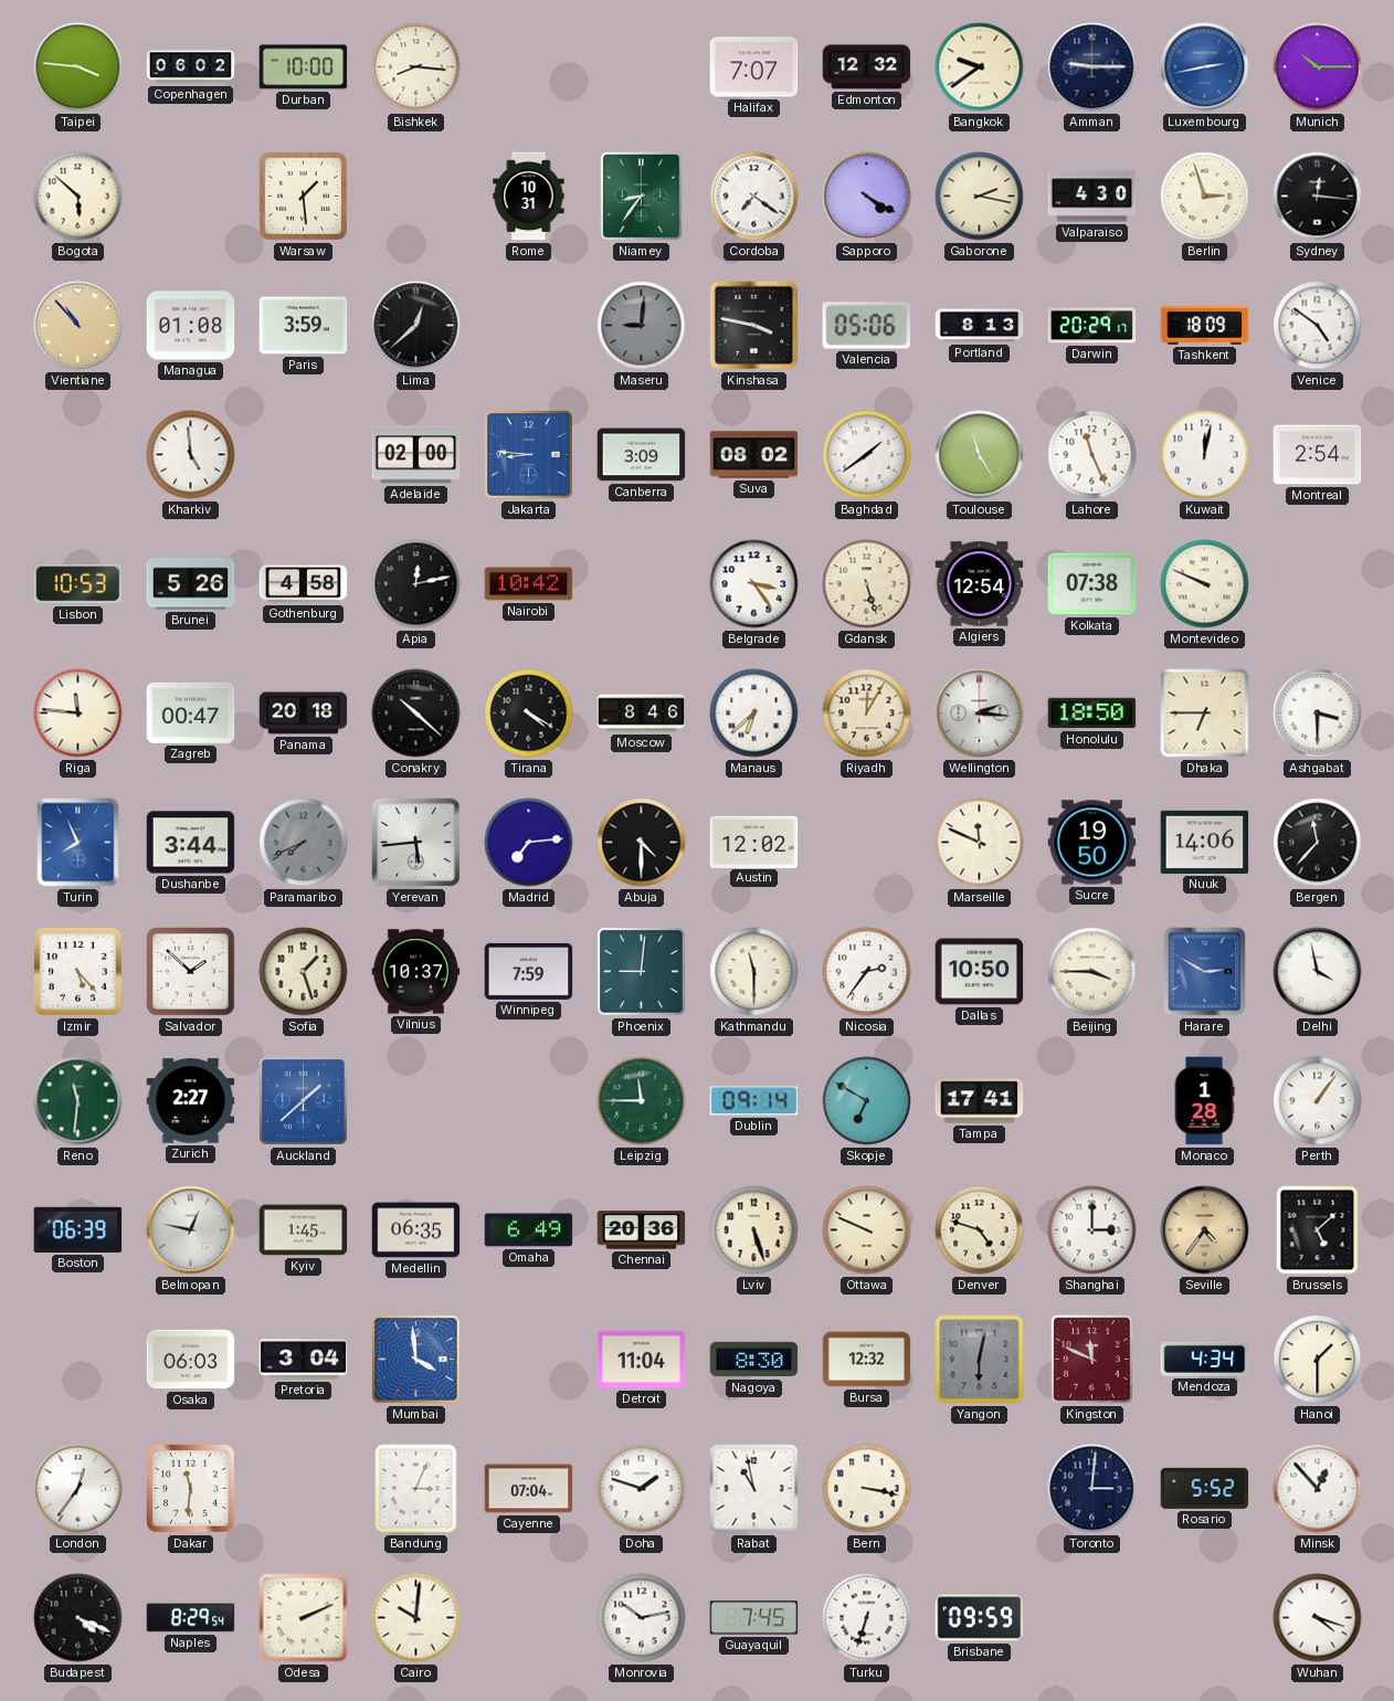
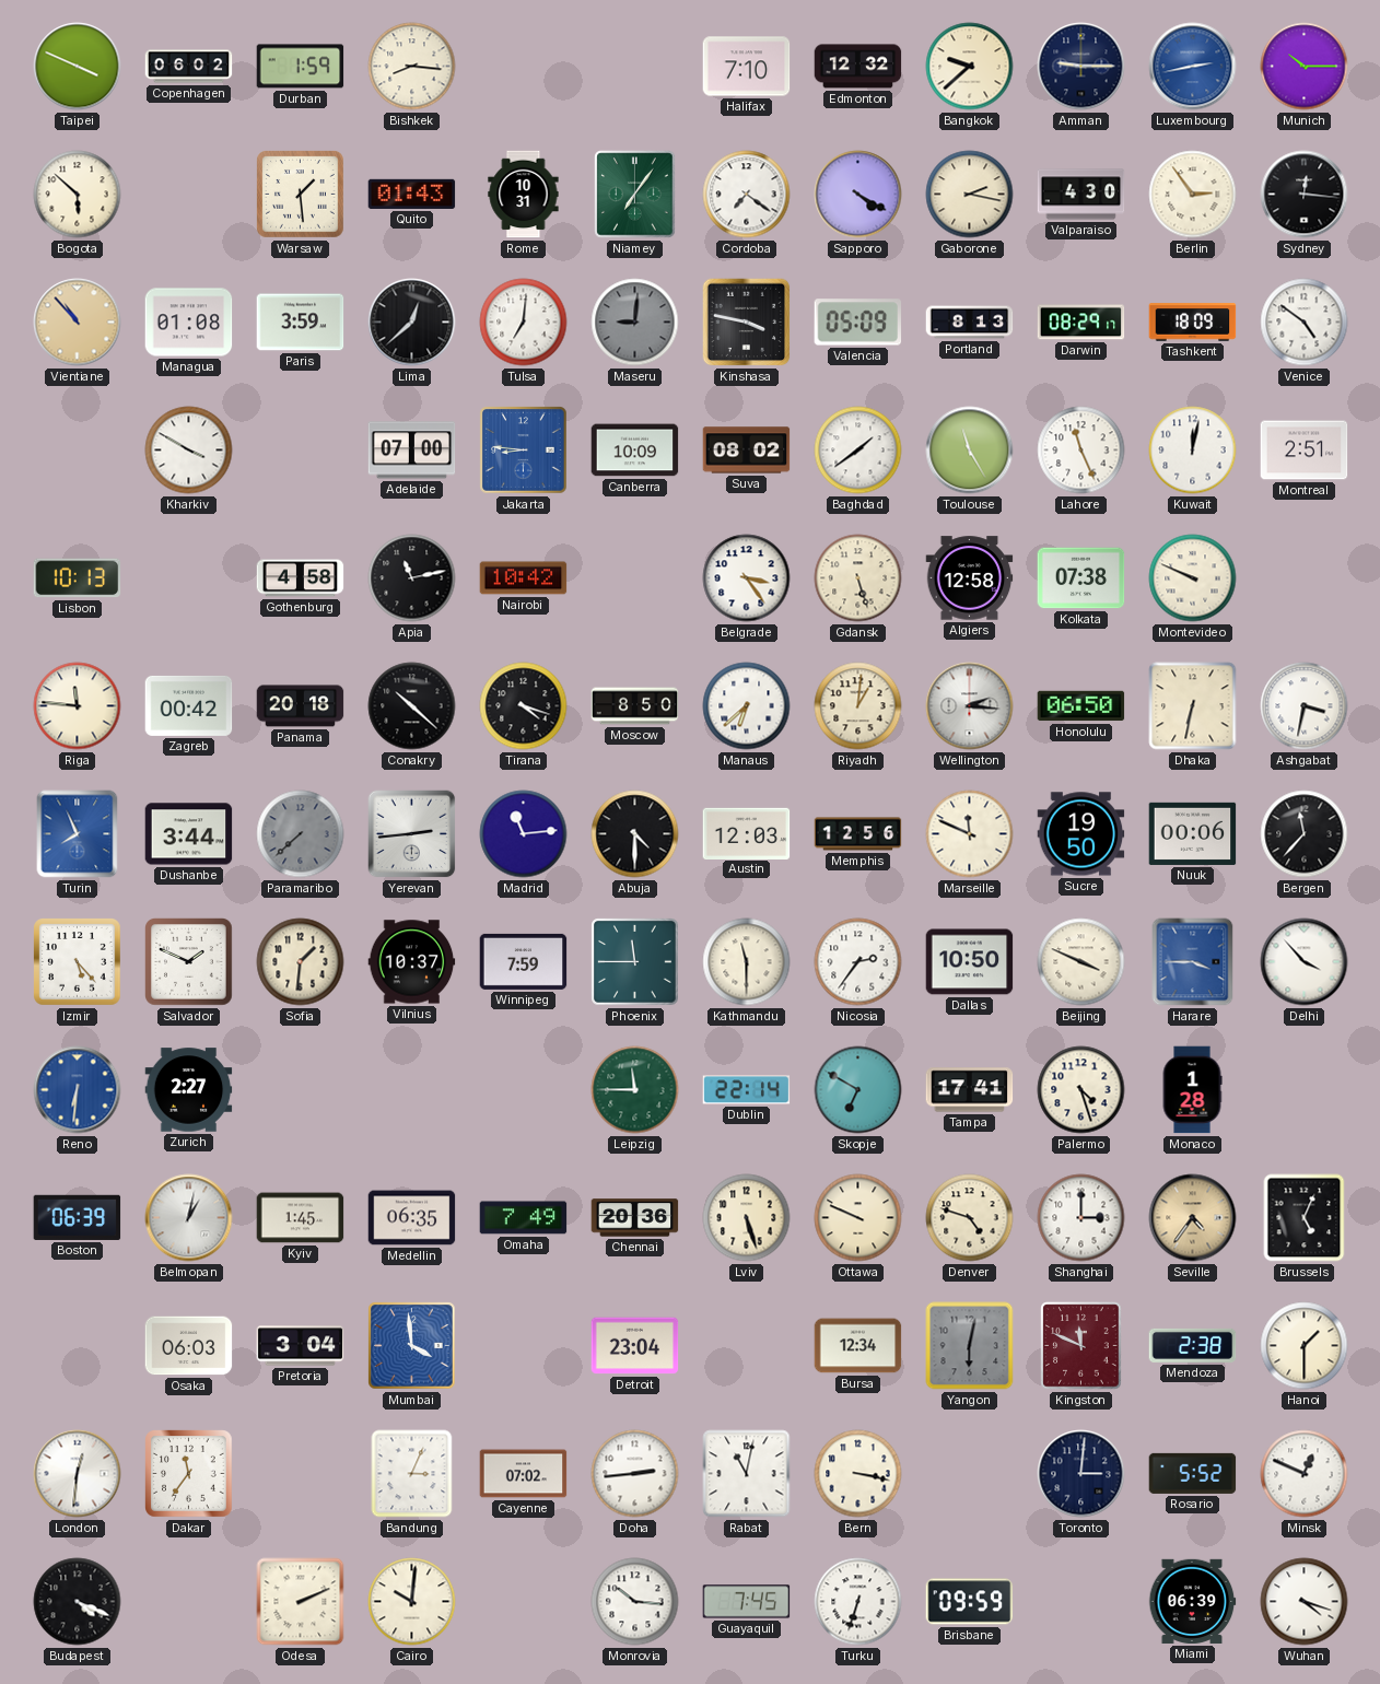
Taipei: 3:46 -> 3:49
Durban: 10:00 -> 1:59
Halifax: 7:07 -> 7:10
Bangkok: 9:39 -> 9:38
Quito: none -> 01:43
Niamey: 8:36 -> 7:06
Berlin: 2:57 -> 2:54
Tulsa: none -> 7:01
Valencia: 05:06 -> 05:09
Darwin: 20:29 -> 08:29
Kharkiv: 4:59 -> 3:50
Adelaide: 02:00 -> 07:00
Canberra: 3:09 -> 10:09
Montreal: 2:54 -> 2:51
Lisbon: 10:53 -> 10:13
Brunei: 5:26 -> none
Apia: 12:13 -> 11:13
Algiers: 12:54 -> 12:58
Zagreb: 00:47 -> 00:42
Tirana: 4:20 -> 4:18
Moscow: 8:46 -> 8:50
Riyadh: 12:05 -> 1:01
Honolulu: 18:50 -> 06:50
Dhaka: 6:45 -> 6:32
Ashgabat: 3:30 -> 3:32
Paramaribo: 7:41 -> 7:38
Yerevan: 5:44 -> 2:44
Madrid: 7:14 -> 11:14
Austin: 12:02 -> 12:03
Memphis: none -> 12:56
Nuuk: 14:06 -> 00:06
Salvador: 1:52 -> 1:49
Sofia: 1:27 -> 1:31
Phoenix: 9:01 -> 11:45
Beijing: 3:45 -> 3:49
Harare: 2:50 -> 3:45
Delhi: 3:58 -> 3:53
Reno: 11:31 -> 6:31
Reno dial: green -> blue
Auckland: 1:38 -> none
Dublin: 09:14 -> 22:14
Palermo: none -> 4:27
Perth: 1:06 -> none
Belmopan: 12:47 -> 1:02
Omaha: 6:49 -> 7:49
Brussels: 5:08 -> 5:04
Detroit: 11:04 -> 23:04
Nagoya: 8:30 -> none
Bursa: 12:32 -> 12:34
Mendoza: 4:34 -> 2:38
London: 12:36 -> 12:31
Dakar: 11:31 -> 11:36
Cayenne: 07:04 -> 07:02
Doha: 1:48 -> 2:44
Rabat: 10:58 -> 11:02
Minsk: 12:53 -> 12:49
Naples: 8:29 -> none
Monrovia: 10:13 -> 10:16
Miami: none -> 06:39
